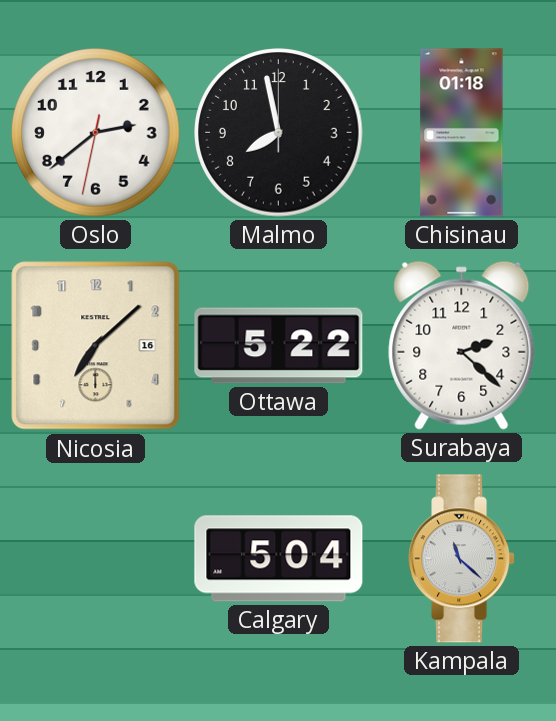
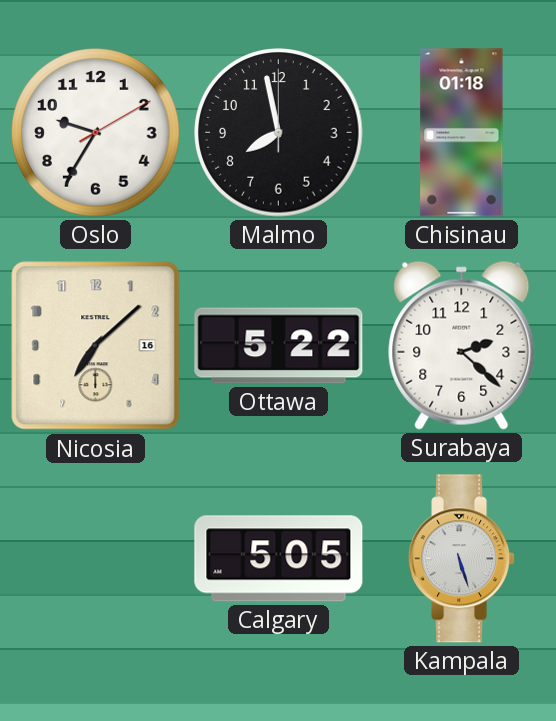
Oslo: 2:38 -> 9:35
Calgary: 5:04 -> 5:05
Kampala: 11:22 -> 5:27
